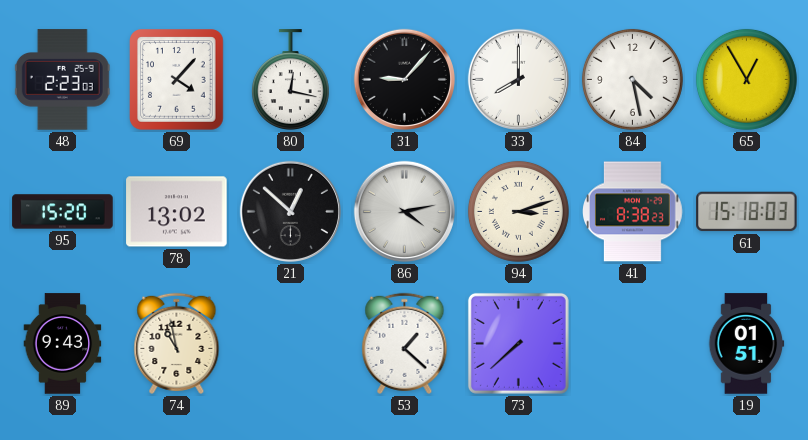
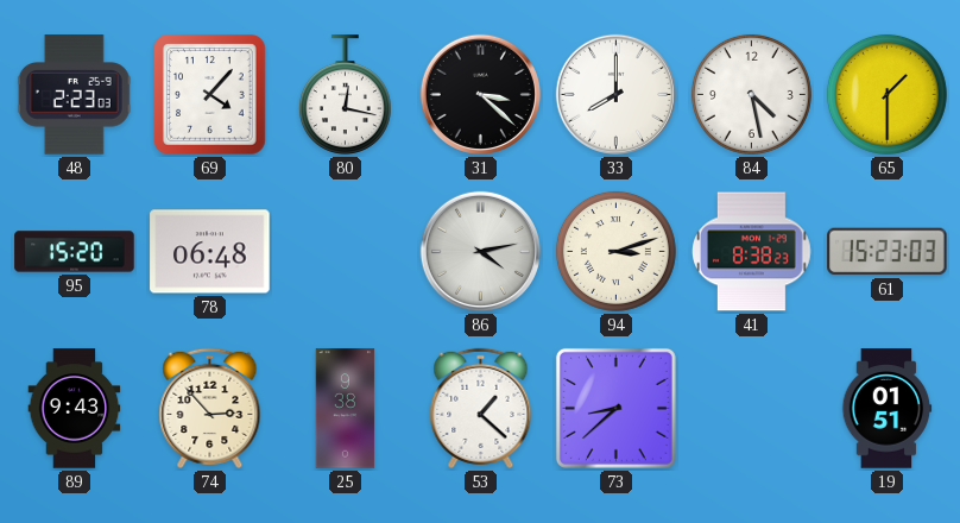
31: 9:07 -> 3:22
65: 12:55 -> 1:30
78: 13:02 -> 06:48
21: 12:52 -> none
61: 15:18 -> 15:23
74: 10:58 -> 2:53
25: none -> 9:38
73: 7:38 -> 8:38
